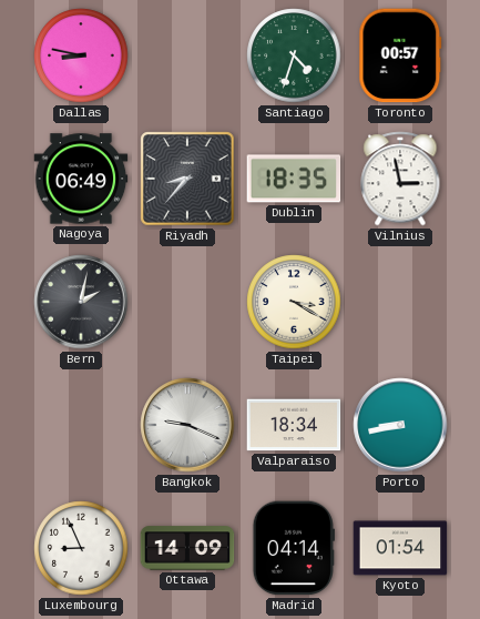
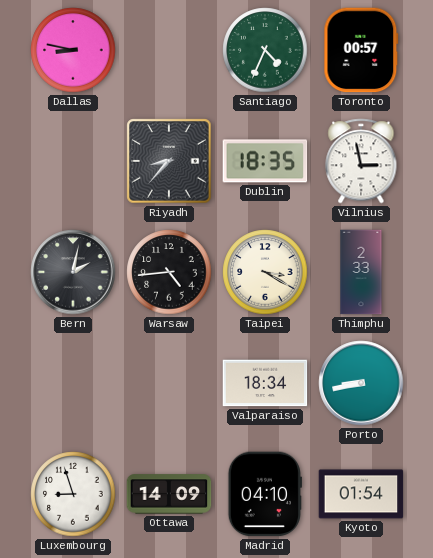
Santiago: 4:33 -> 4:34
Nagoya: 06:49 -> none
Warsaw: none -> 4:44
Thimphu: none -> 2:33
Bangkok: 9:19 -> none
Luxembourg: 8:56 -> 8:57
Madrid: 04:14 -> 04:10
